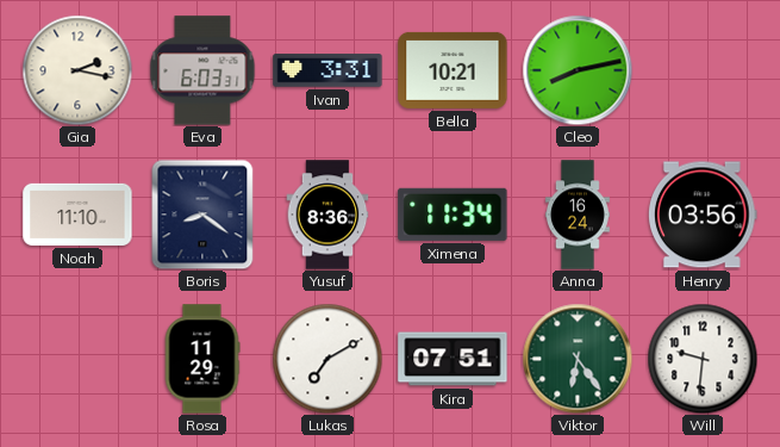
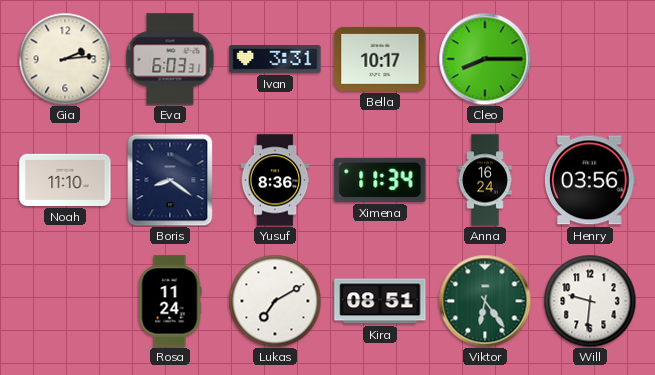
Gia: 2:17 -> 2:14
Bella: 10:21 -> 10:17
Cleo: 8:13 -> 8:15
Rosa: 11:29 -> 11:24
Kira: 07:51 -> 08:51
